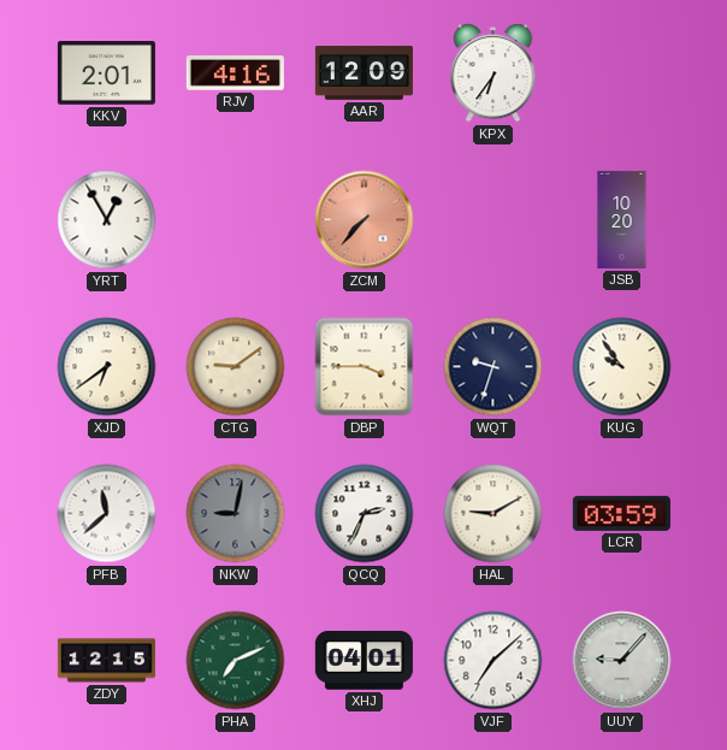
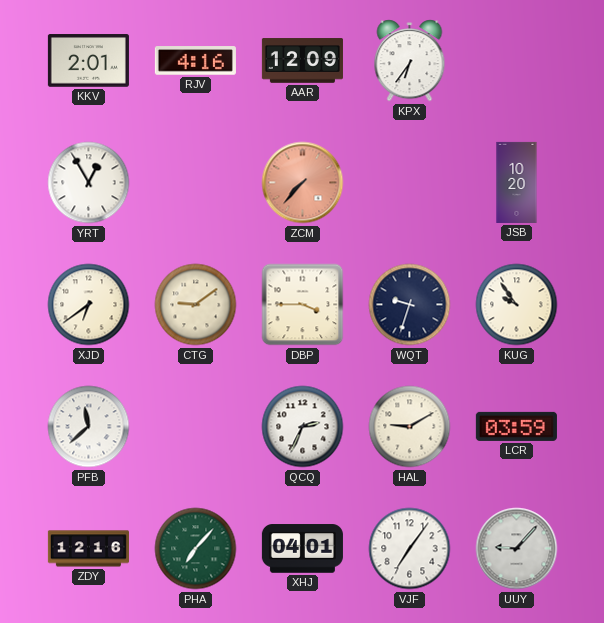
NKW: 9:02 -> none
ZDY: 12:15 -> 12:16
PHA: 7:11 -> 7:07
VJF: 7:08 -> 7:06
